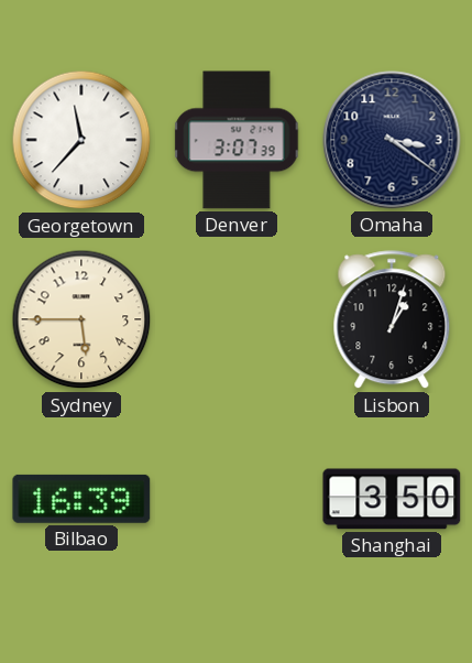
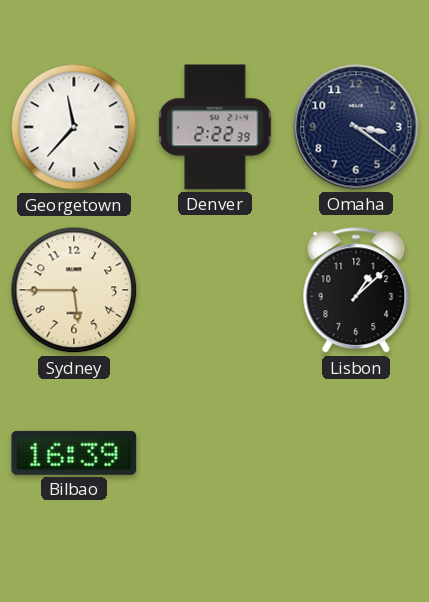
Denver: 3:07 -> 2:22
Lisbon: 1:03 -> 1:08
Shanghai: 3:50 -> none
